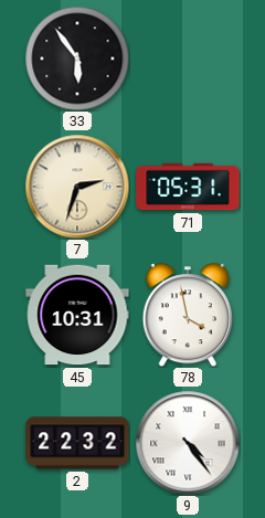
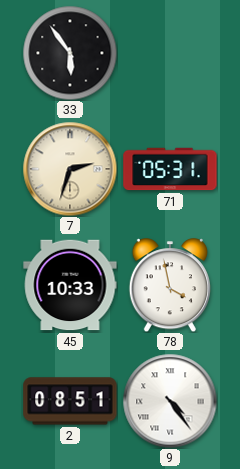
45: 10:31 -> 10:33
2: 22:32 -> 08:51
